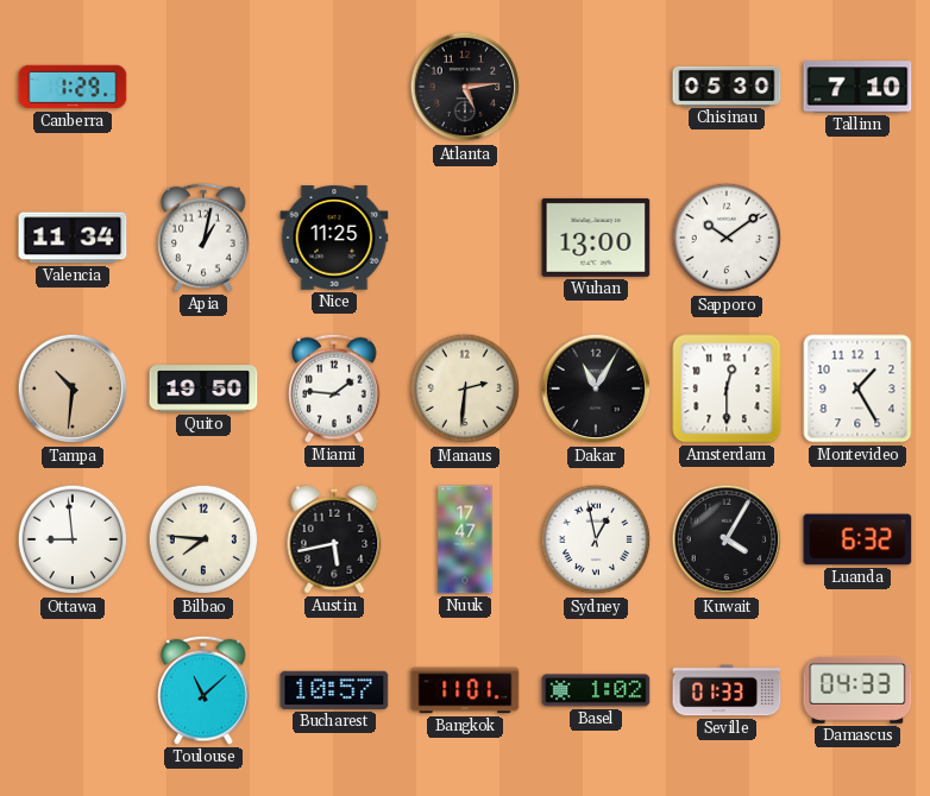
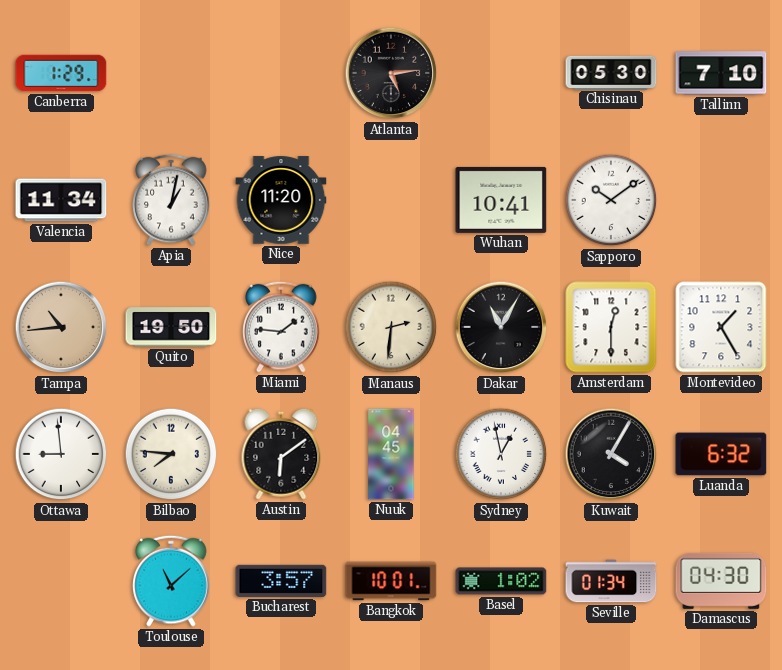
Nice: 11:25 -> 11:20
Wuhan: 13:00 -> 10:41
Tampa: 10:31 -> 10:44
Austin: 5:43 -> 6:09
Nuuk: 17:47 -> 04:45
Bucharest: 10:57 -> 3:57
Bangkok: 11:01 -> 10:01
Seville: 01:33 -> 01:34
Damascus: 04:33 -> 04:30
